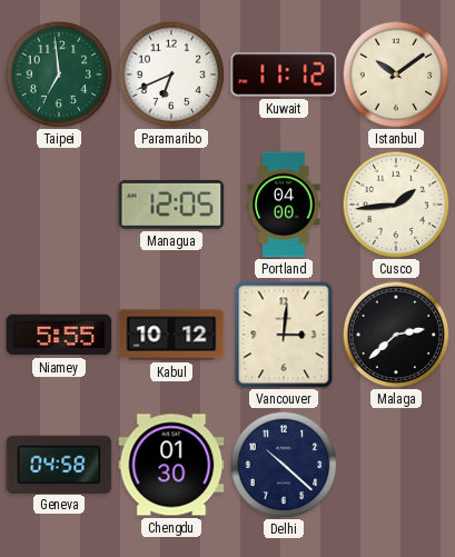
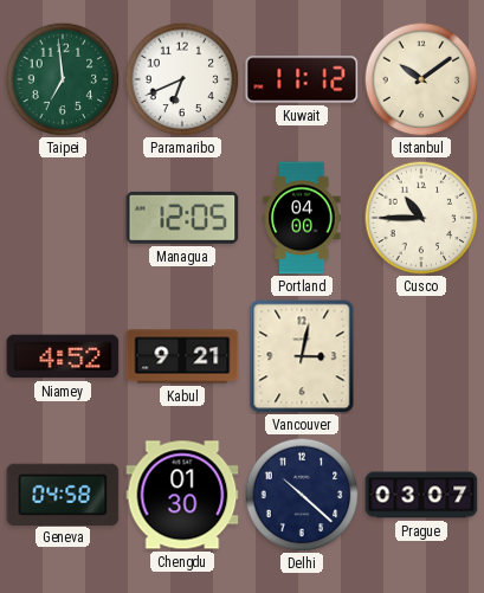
Cusco: 1:44 -> 10:45
Niamey: 5:55 -> 4:52
Kabul: 10:12 -> 9:21
Vancouver: 3:01 -> 3:02
Malaga: 2:38 -> none
Prague: none -> 03:07
